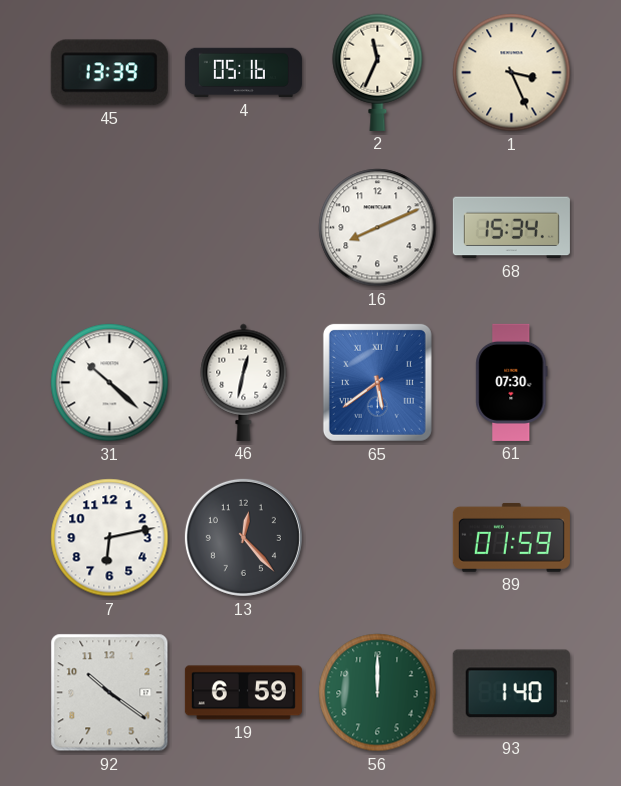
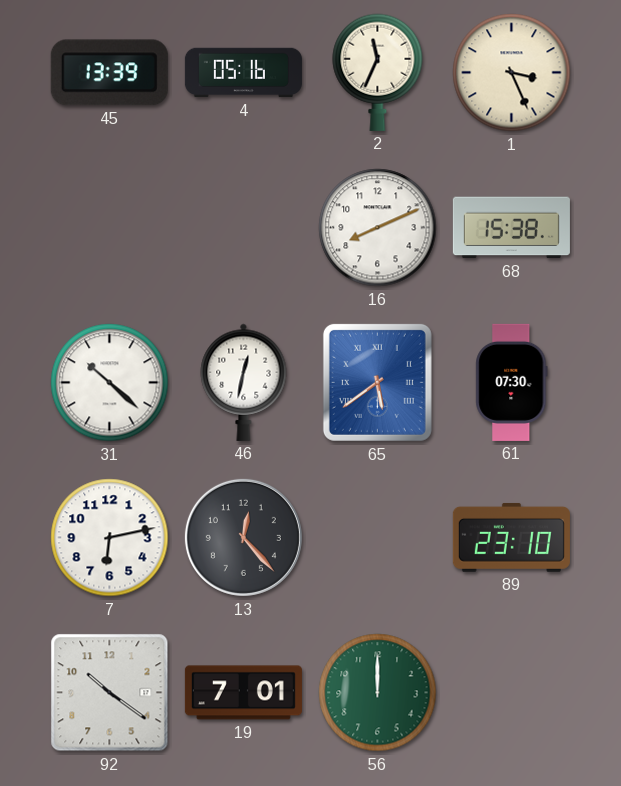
68: 15:34 -> 15:38
89: 01:59 -> 23:10
19: 6:59 -> 7:01
93: 1:40 -> none
